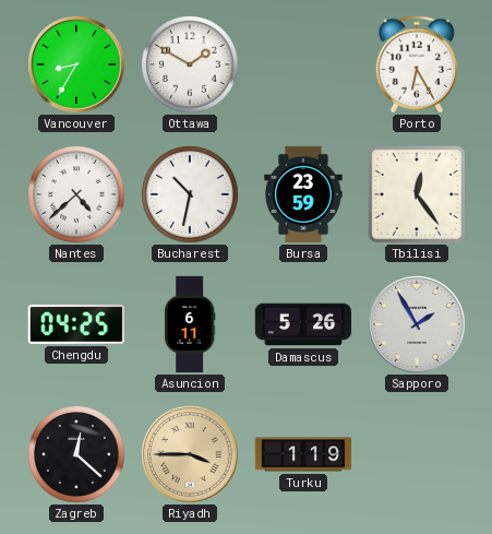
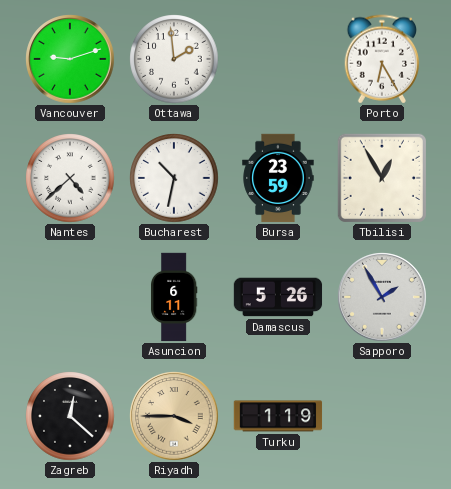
Vancouver: 8:35 -> 9:12
Ottawa: 1:50 -> 1:59
Tbilisi: 12:24 -> 12:55
Chengdu: 04:25 -> none
